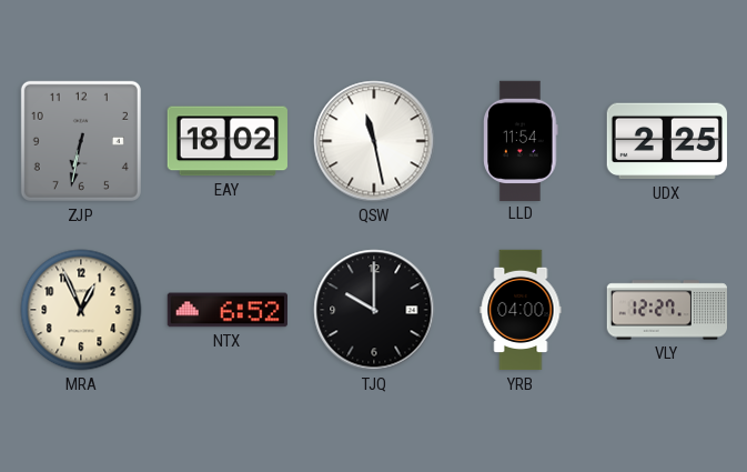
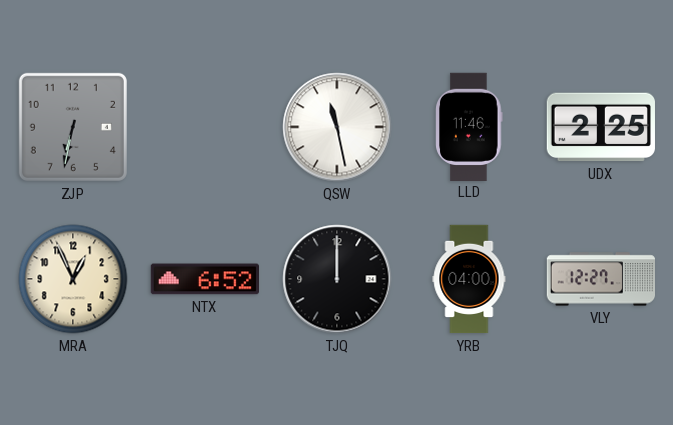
EAY: 18:02 -> none
LLD: 11:54 -> 11:46
TJQ: 10:00 -> 12:00
